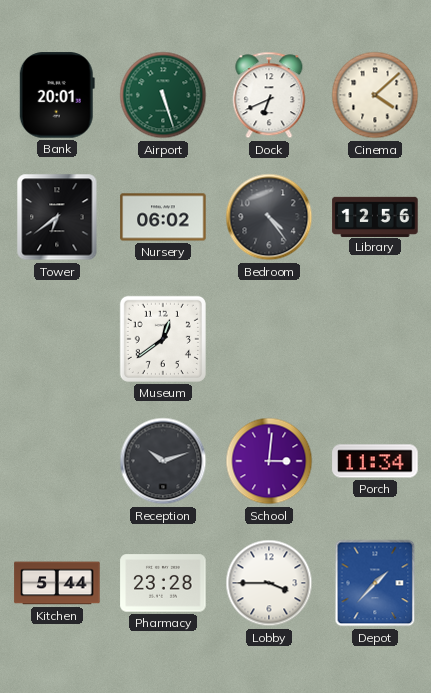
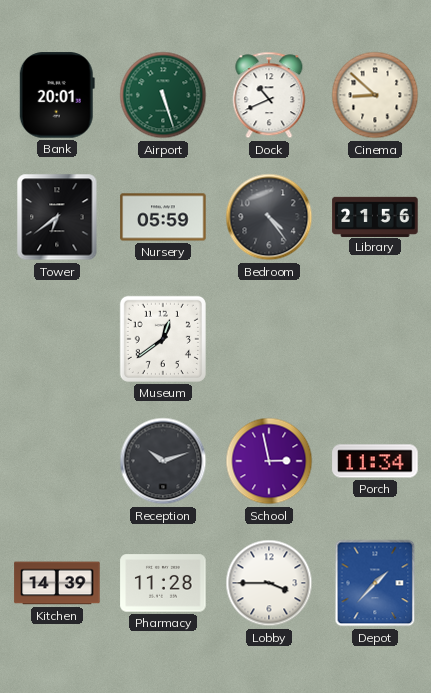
Dock: 6:41 -> 10:41
Cinema: 4:08 -> 8:52
Nursery: 06:02 -> 05:59
Library: 12:56 -> 21:56
School: 3:01 -> 2:58
Kitchen: 5:44 -> 14:39
Pharmacy: 23:28 -> 11:28
